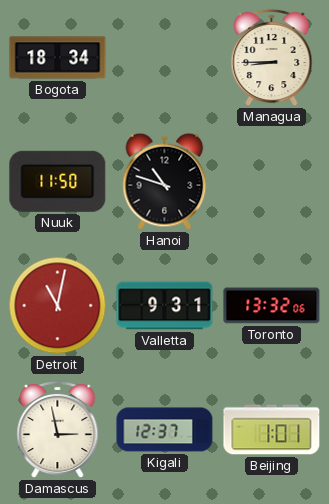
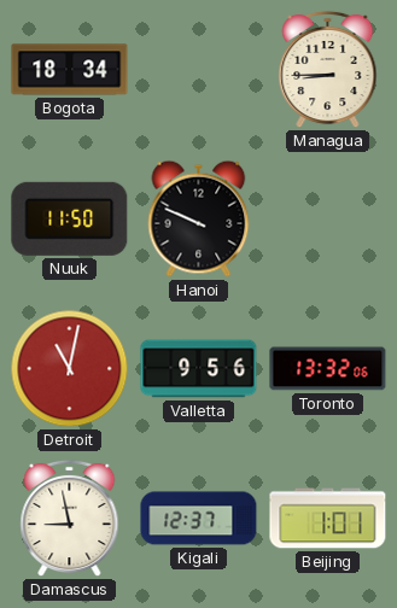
Hanoi: 10:48 -> 9:49
Valletta: 9:31 -> 9:56
Damascus: 2:58 -> 8:58
